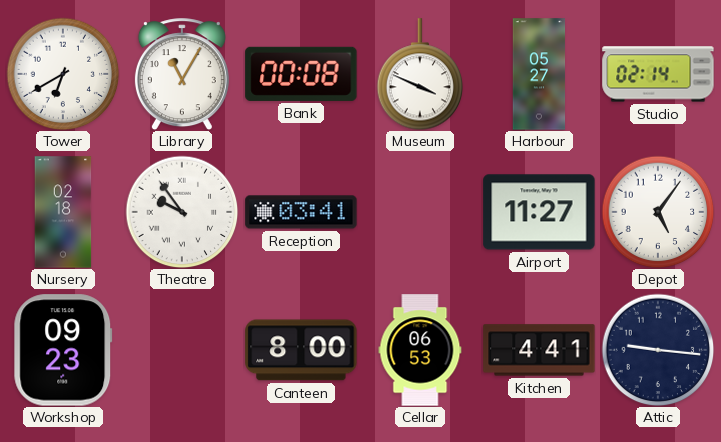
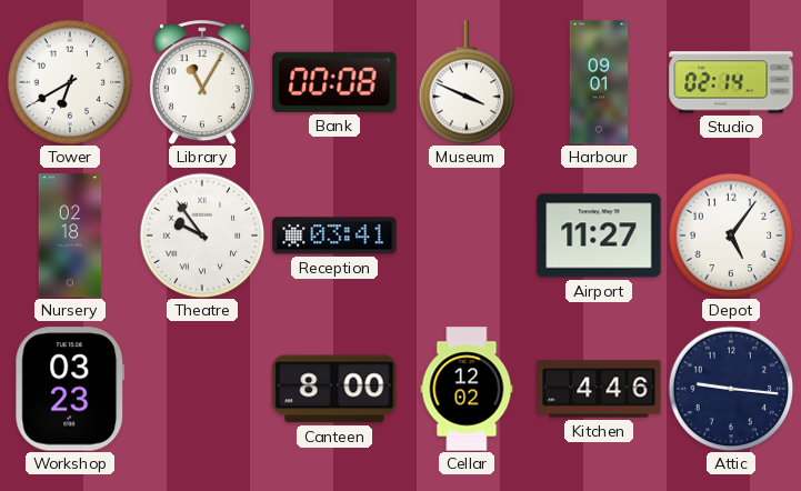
Harbour: 05:27 -> 09:01
Workshop: 09:23 -> 03:23
Cellar: 06:53 -> 12:02
Kitchen: 4:41 -> 4:46
